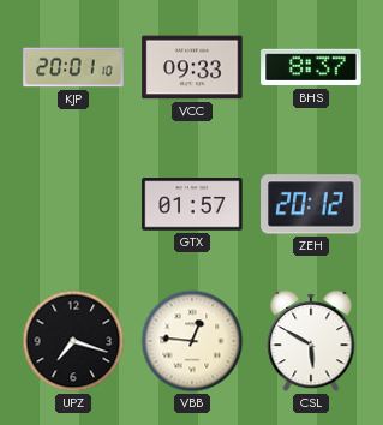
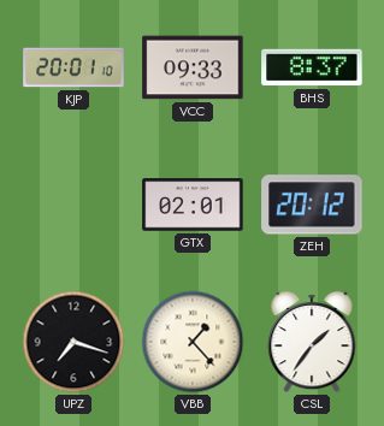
GTX: 01:57 -> 02:01
VBB: 12:46 -> 1:23
CSL: 5:50 -> 1:36
